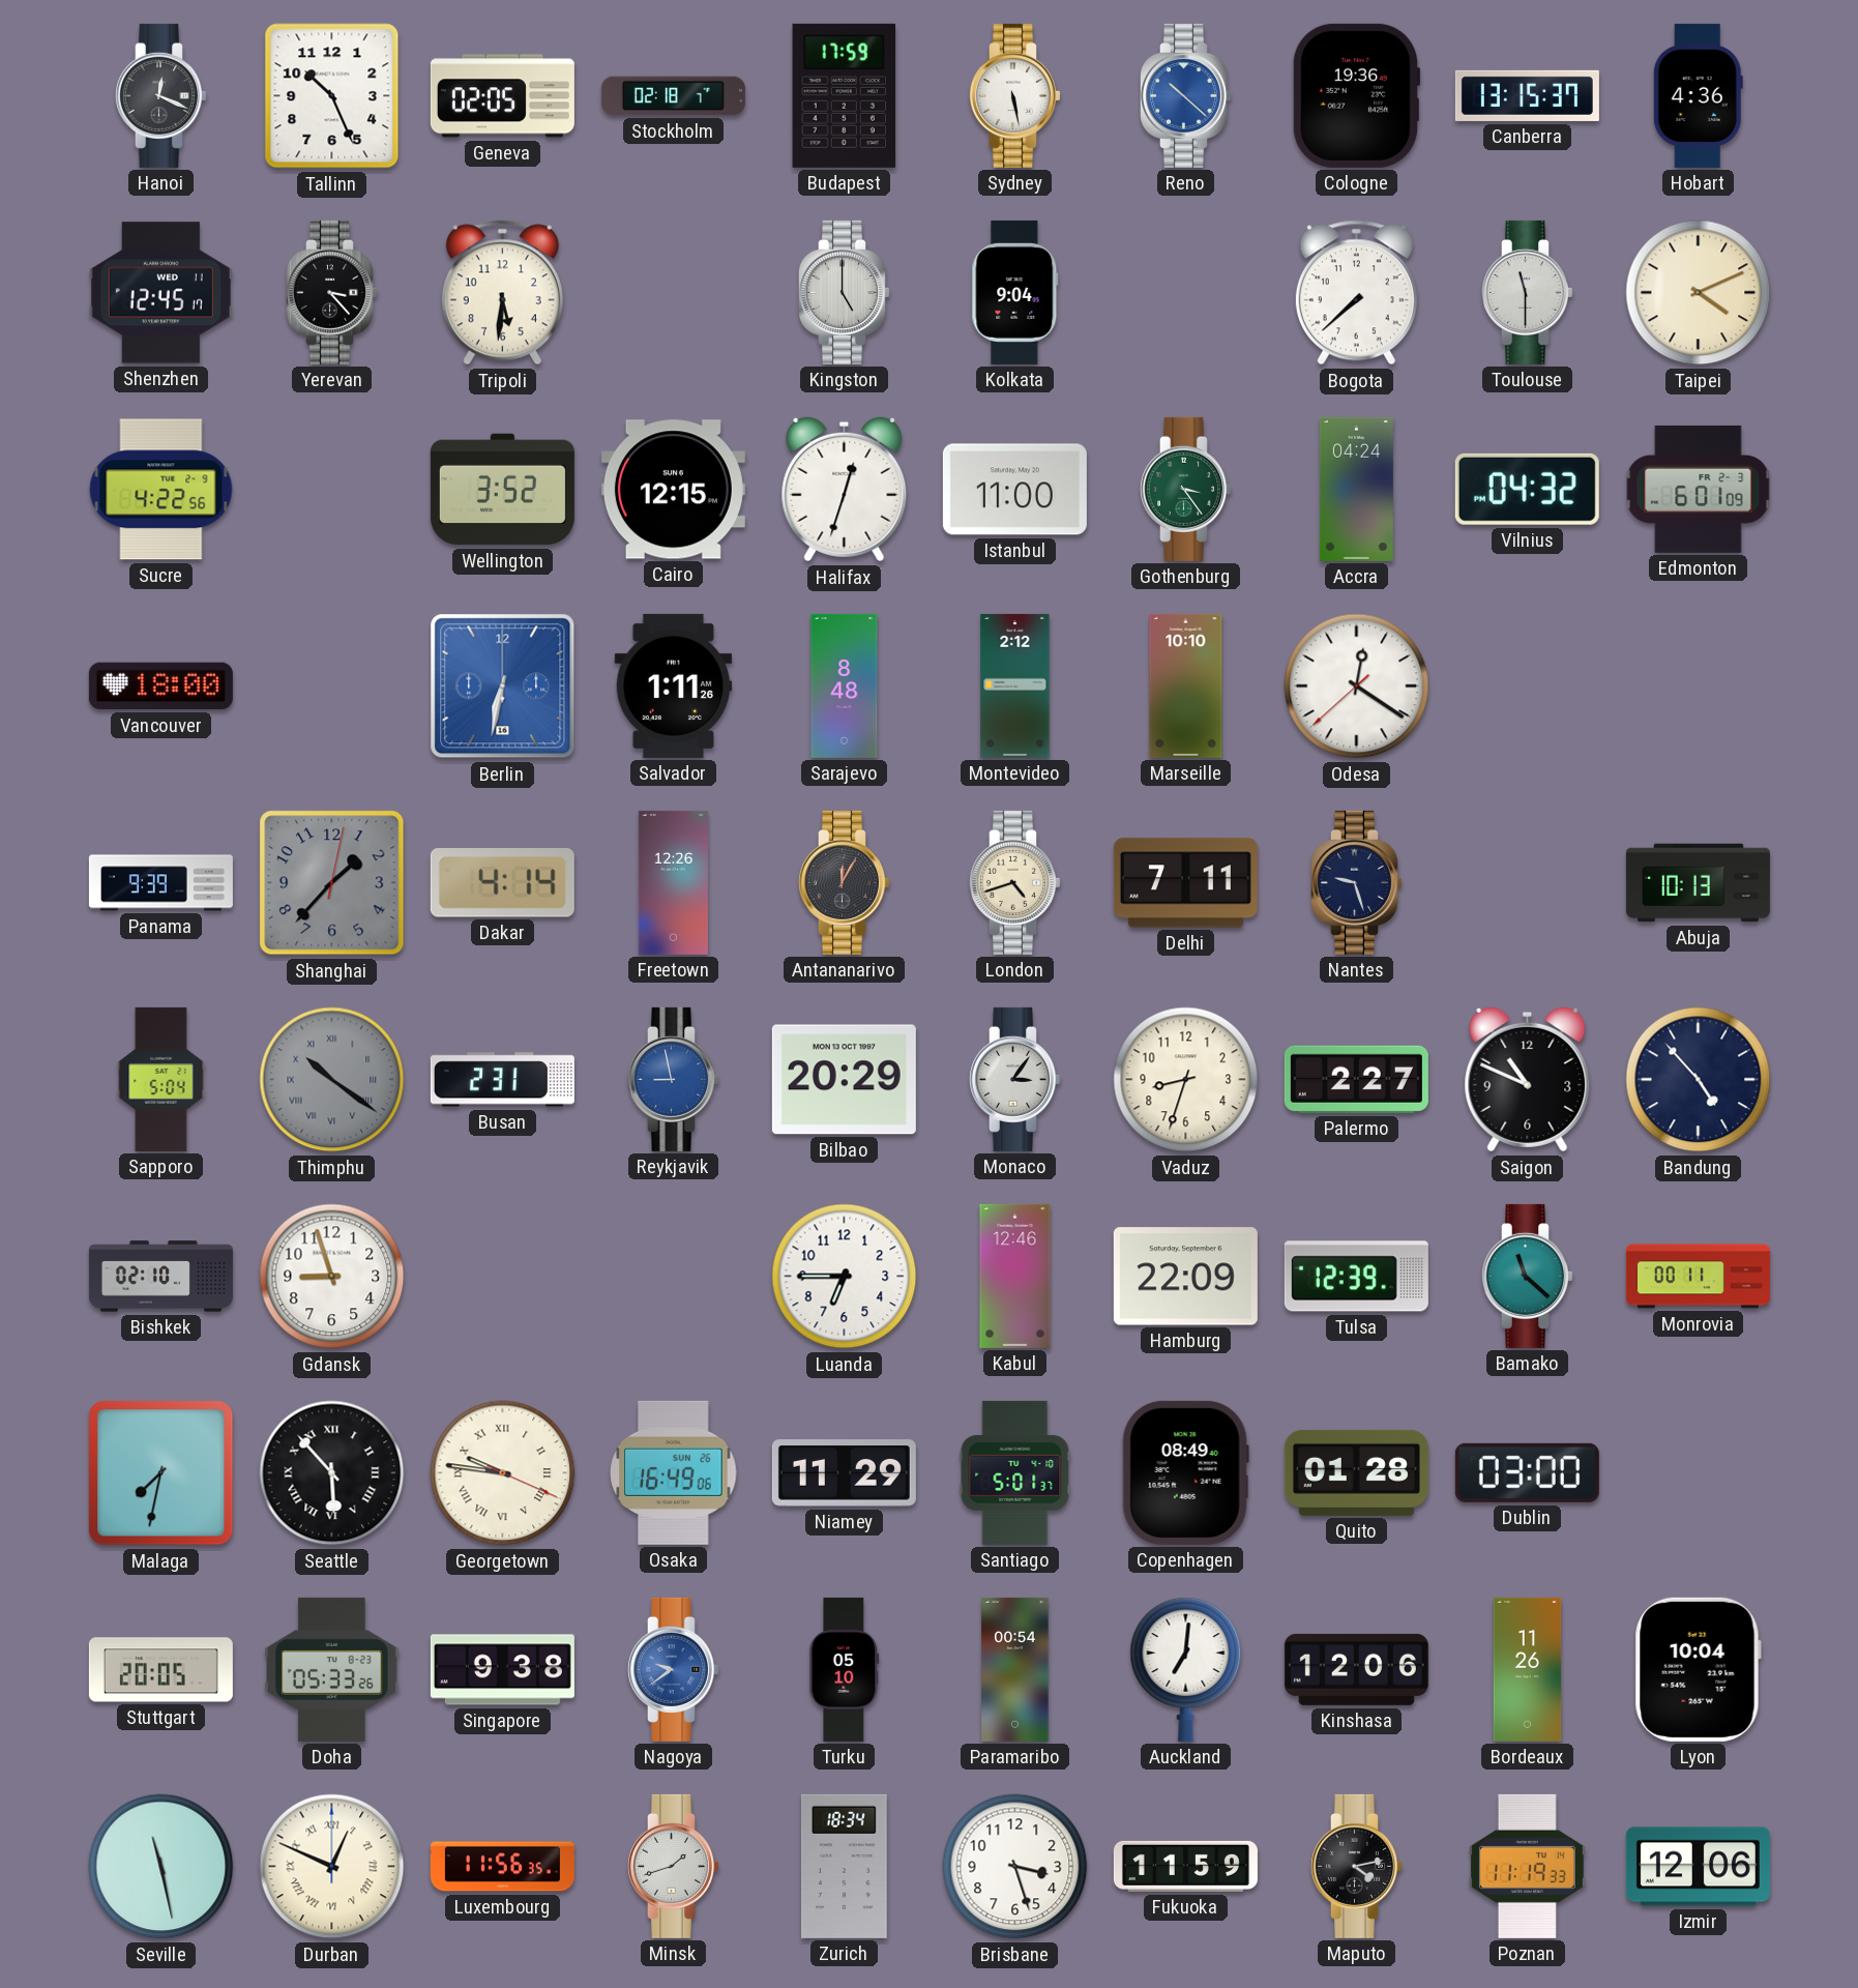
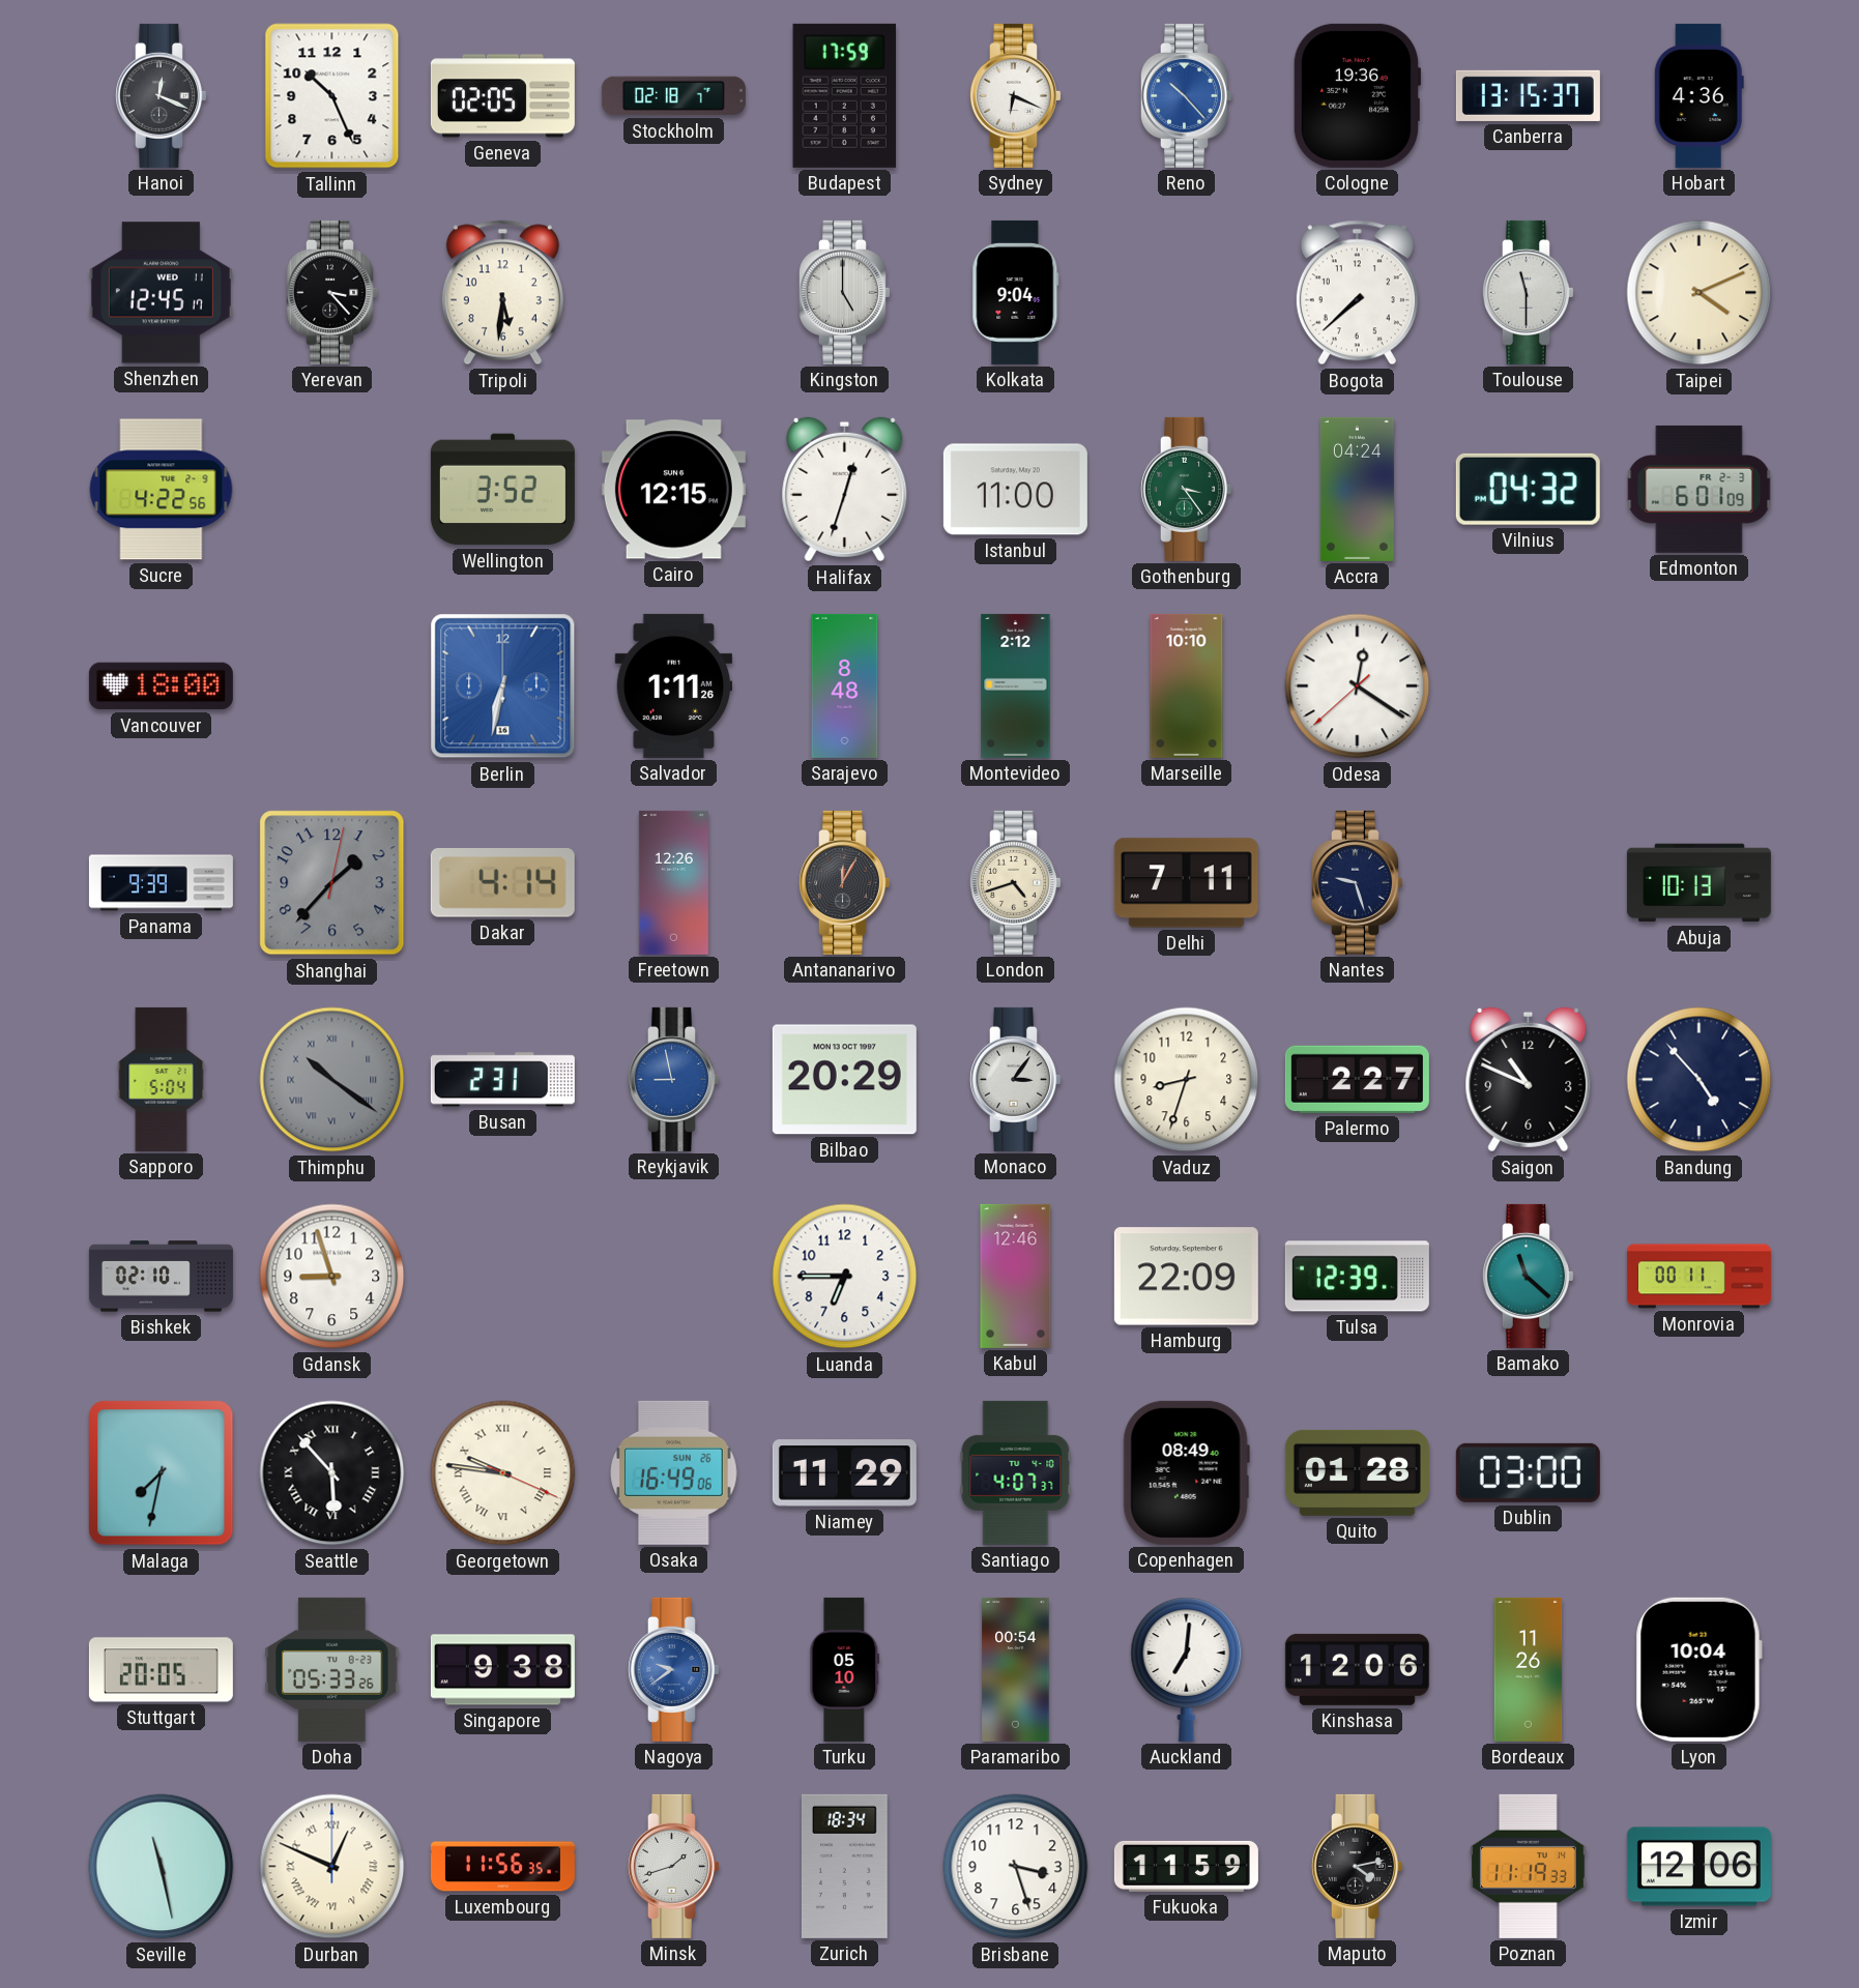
Sydney: 5:28 -> 6:19
Reno: 10:22 -> 10:23
Santiago: 5:01 -> 4:07
